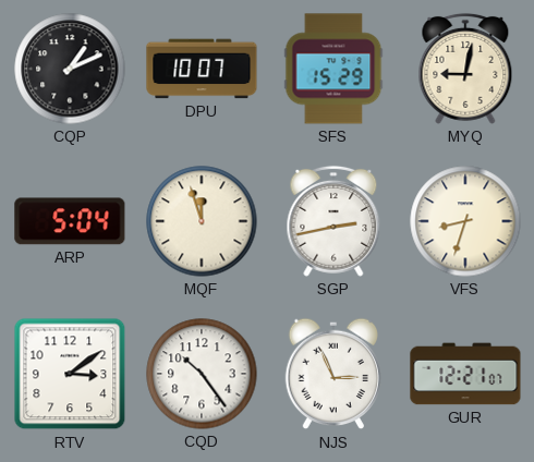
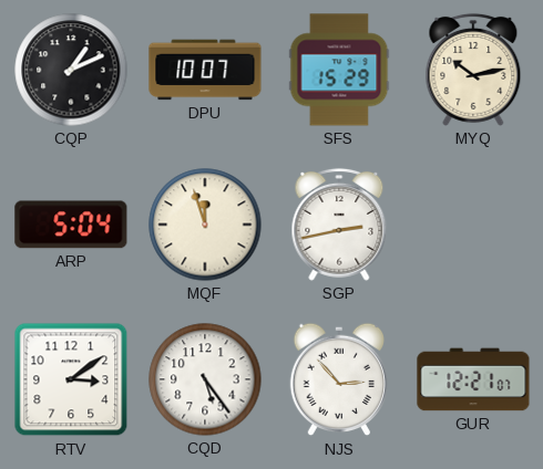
MYQ: 9:02 -> 10:13
VFS: 8:33 -> none
CQD: 10:24 -> 5:24
NJS: 2:56 -> 2:53
